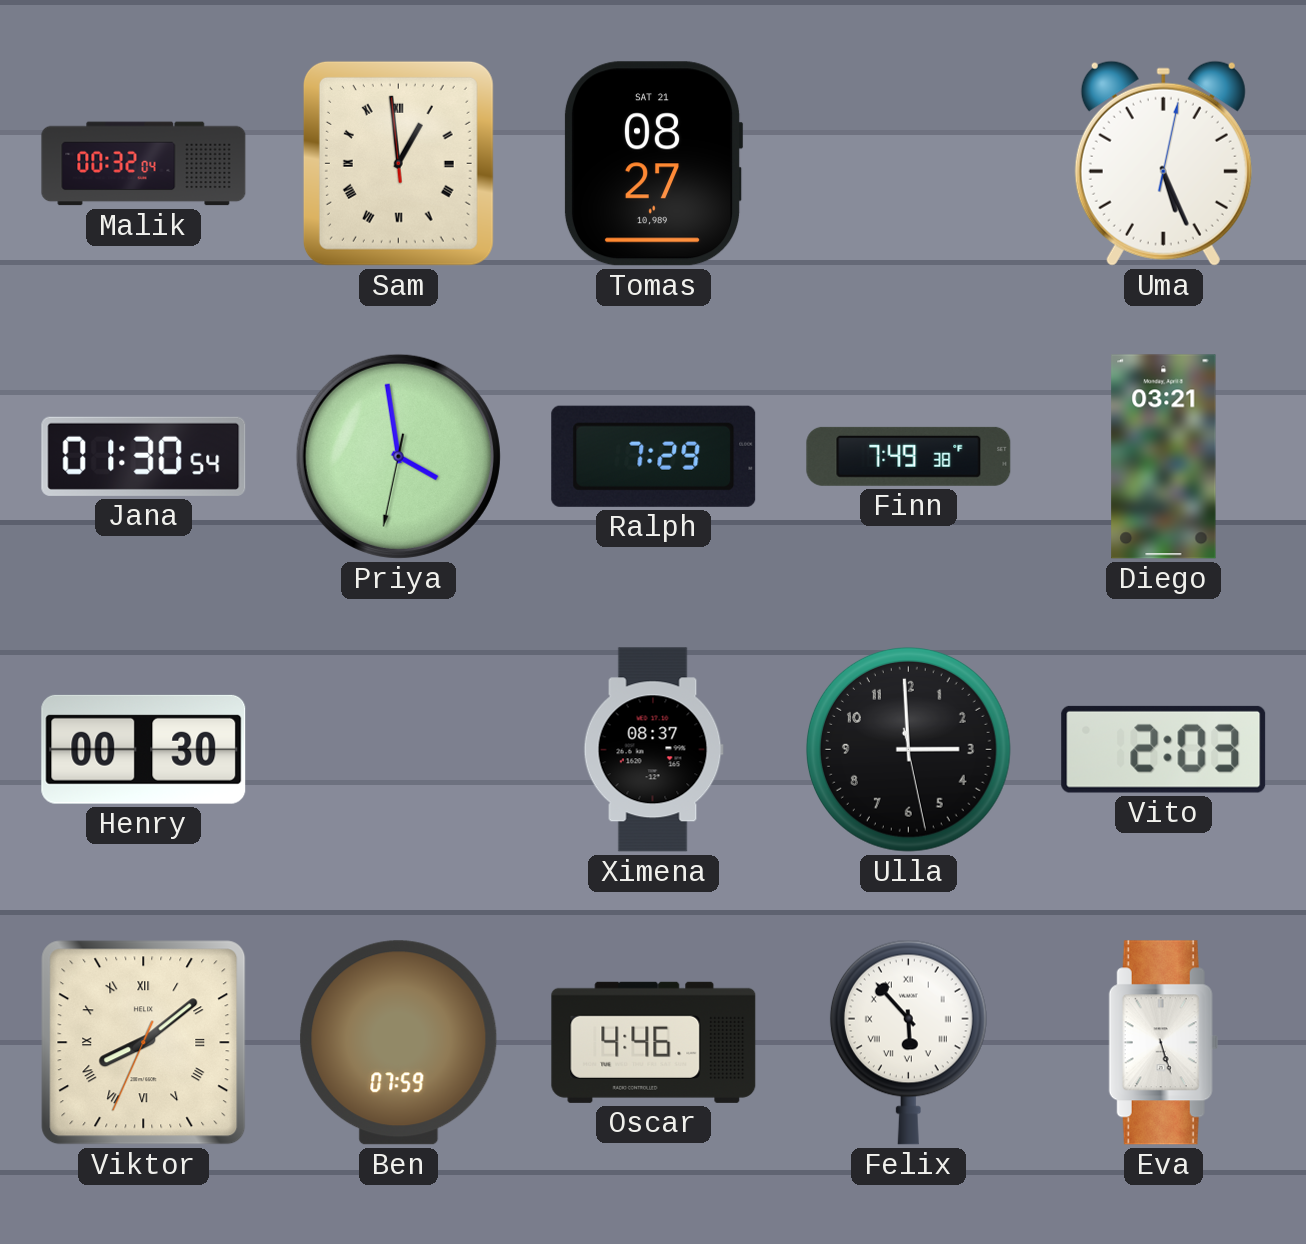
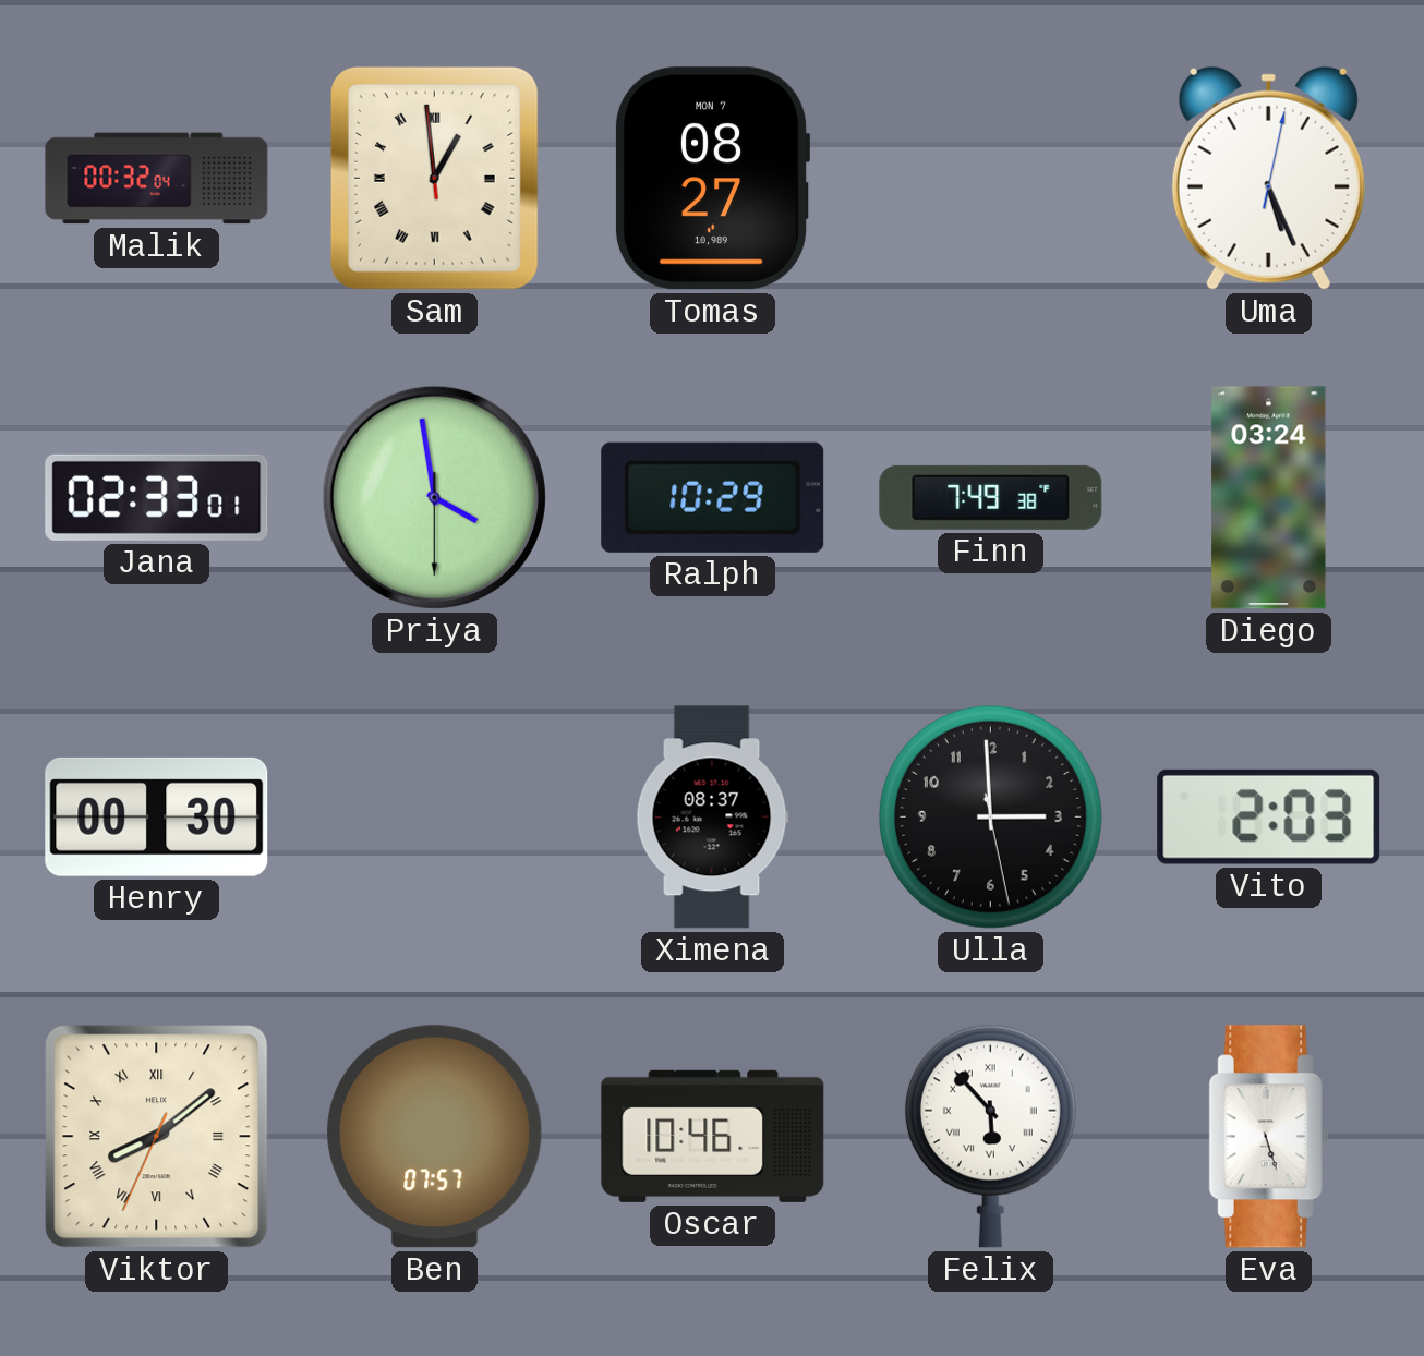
Tomas date: SAT 21 -> MON 7
Jana: 01:30 -> 02:33
Priya: 3:58:32 -> 3:58:30
Ralph: 7:29 -> 10:29
Diego: 03:21 -> 03:24
Ben: 07:59 -> 07:57
Oscar: 4:46 -> 10:46
